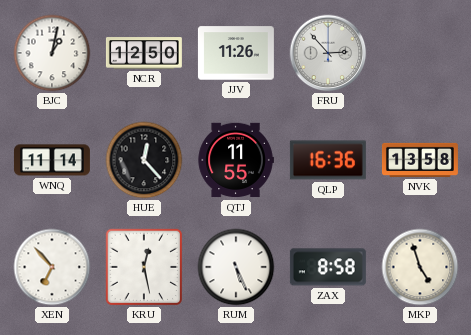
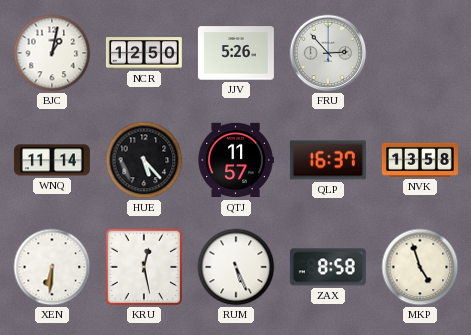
JJV: 11:26 -> 5:26
HUE: 12:23 -> 5:23
QTJ: 11:55 -> 11:57
QLP: 16:36 -> 16:37
XEN: 6:53 -> 6:31
